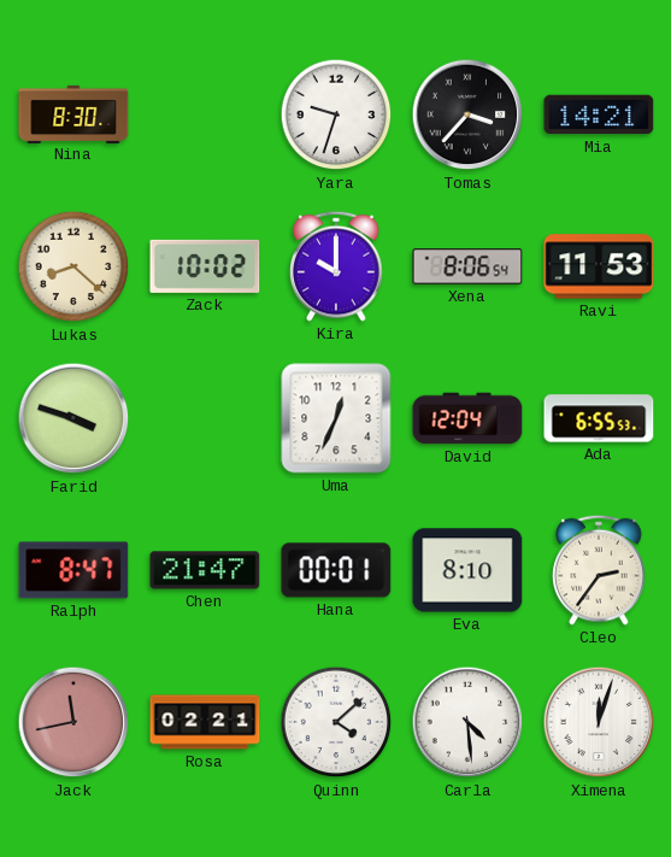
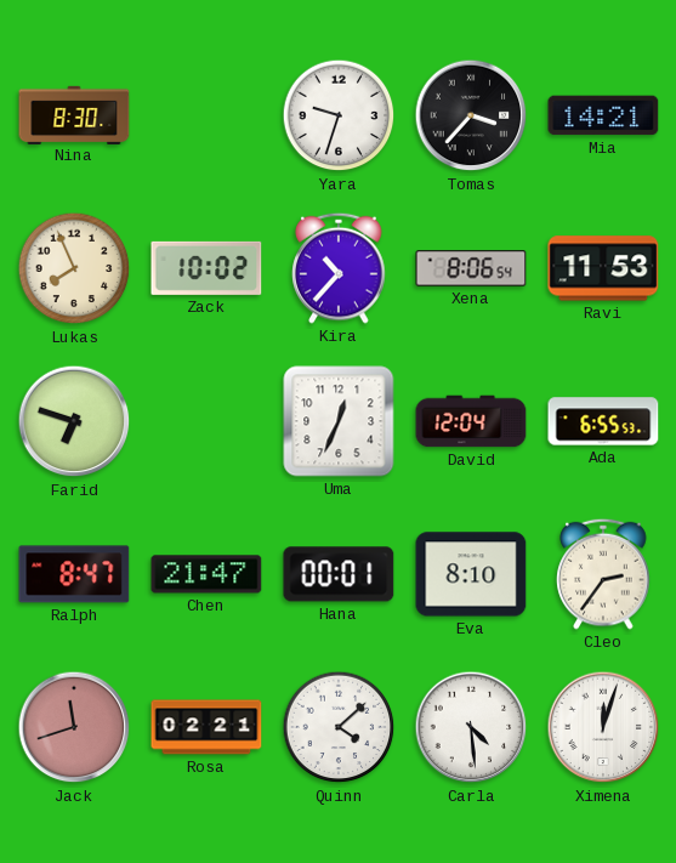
Lukas: 8:22 -> 7:56
Kira: 10:00 -> 10:37
Farid: 3:48 -> 6:48
Jack: 11:43 -> 11:42
